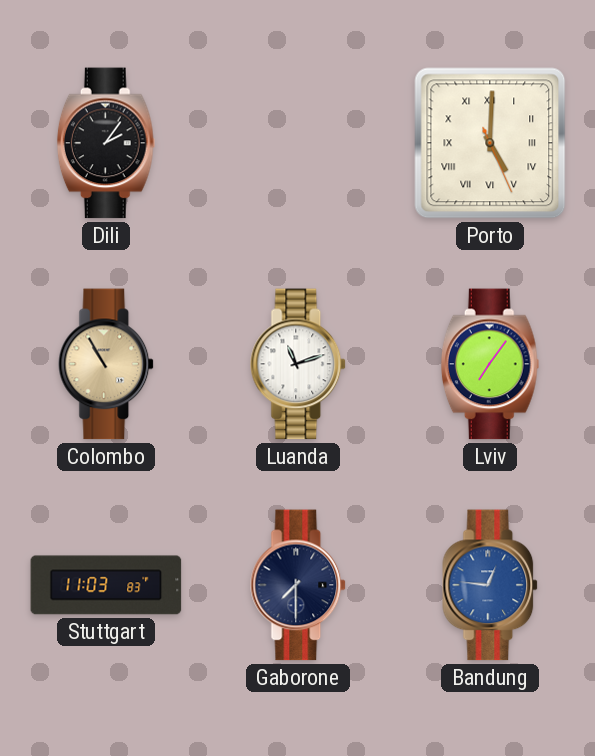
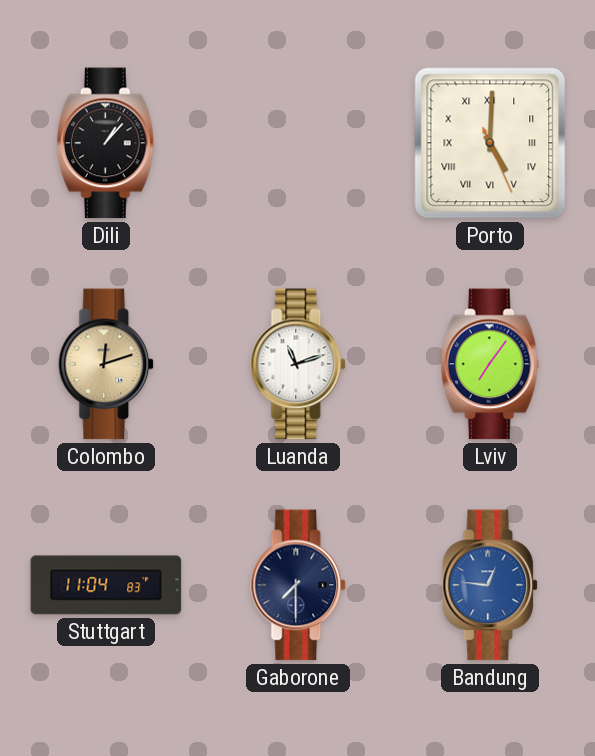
Dili: 2:06 -> 1:07
Colombo: 10:55 -> 12:12
Stuttgart: 11:03 -> 11:04
